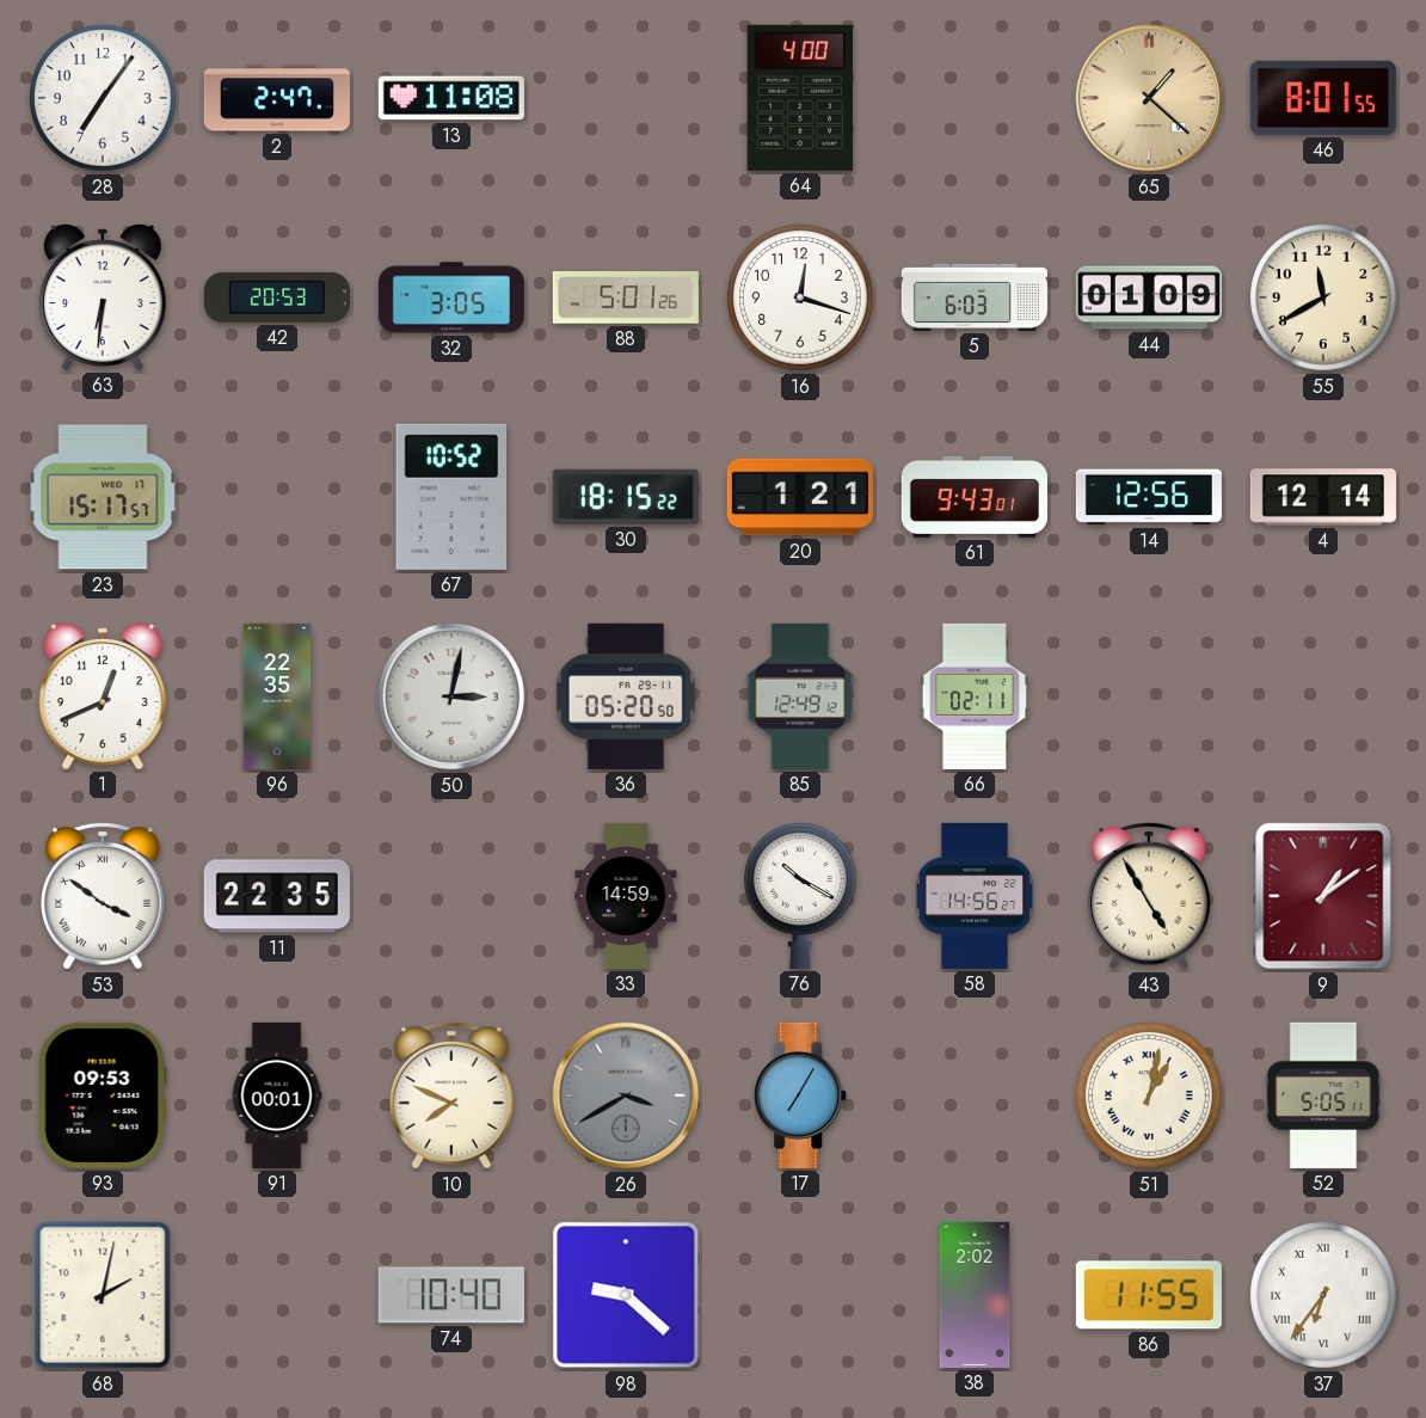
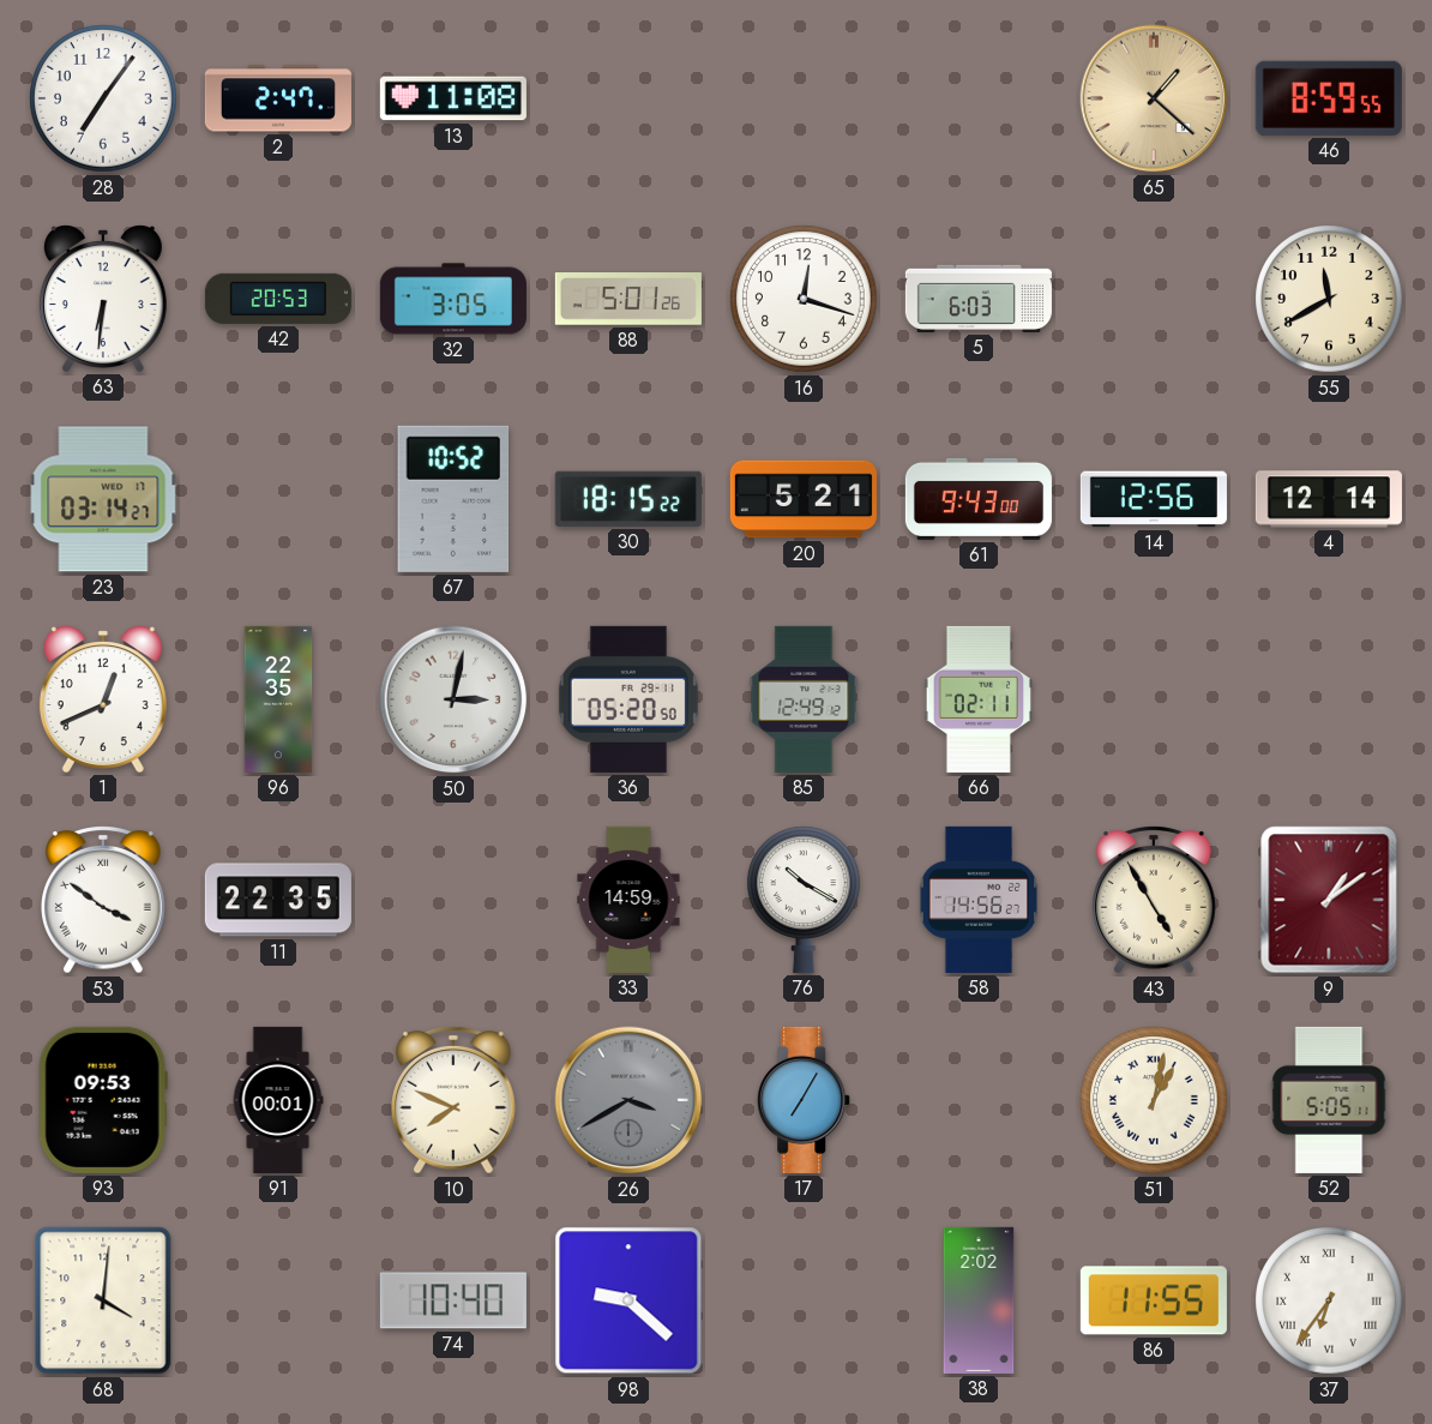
64: 4:00 -> none
46: 8:01 -> 8:59
44: 01:09 -> none
23: 15:17 -> 03:14
20: 1:21 -> 5:21
61: 9:43:01 -> 9:43:00
68: 2:02 -> 4:01
